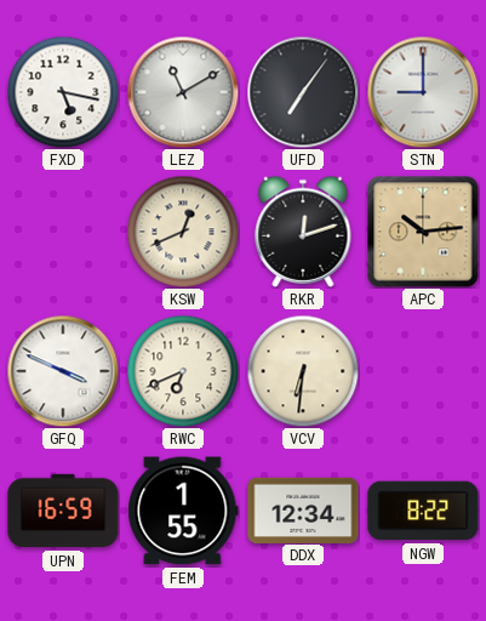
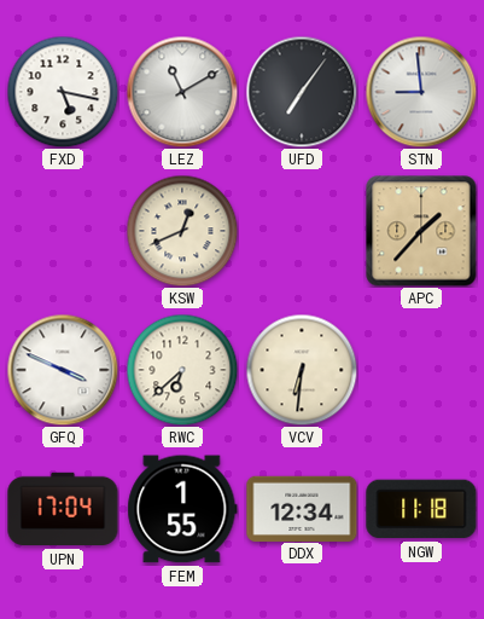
STN: 9:00 -> 8:59
RKR: 12:12 -> none
APC: 10:14 -> 1:37
RWC: 6:41 -> 6:38
UPN: 16:59 -> 17:04
NGW: 8:22 -> 11:18
